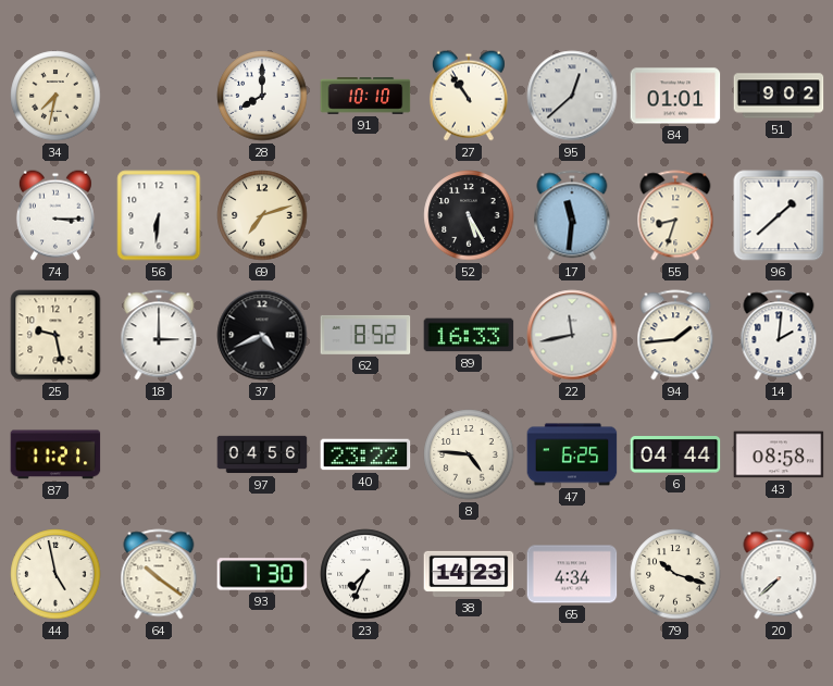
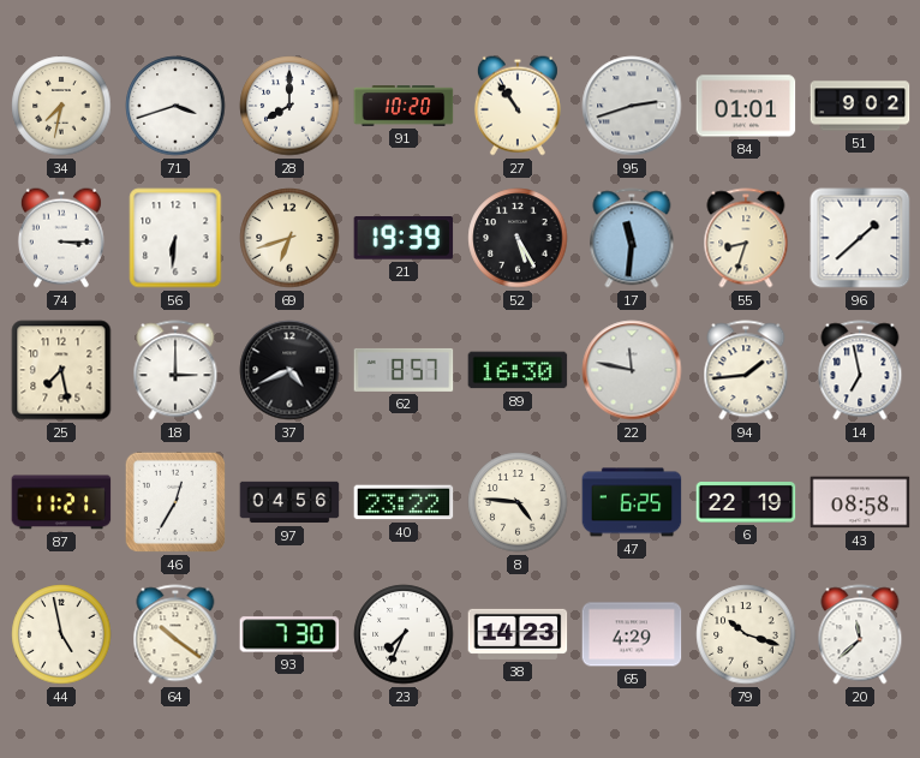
71: none -> 3:42
91: 10:10 -> 10:20
95: 12:38 -> 2:42
69: 7:12 -> 6:42
21: none -> 19:39
25: 9:28 -> 7:28
62: 8:52 -> 8:57
89: 16:33 -> 16:30
22: 11:43 -> 11:47
14: 2:01 -> 6:58
46: none -> 12:35
6: 04:44 -> 22:19
65: 4:34 -> 4:29
20: 7:38 -> 11:38
